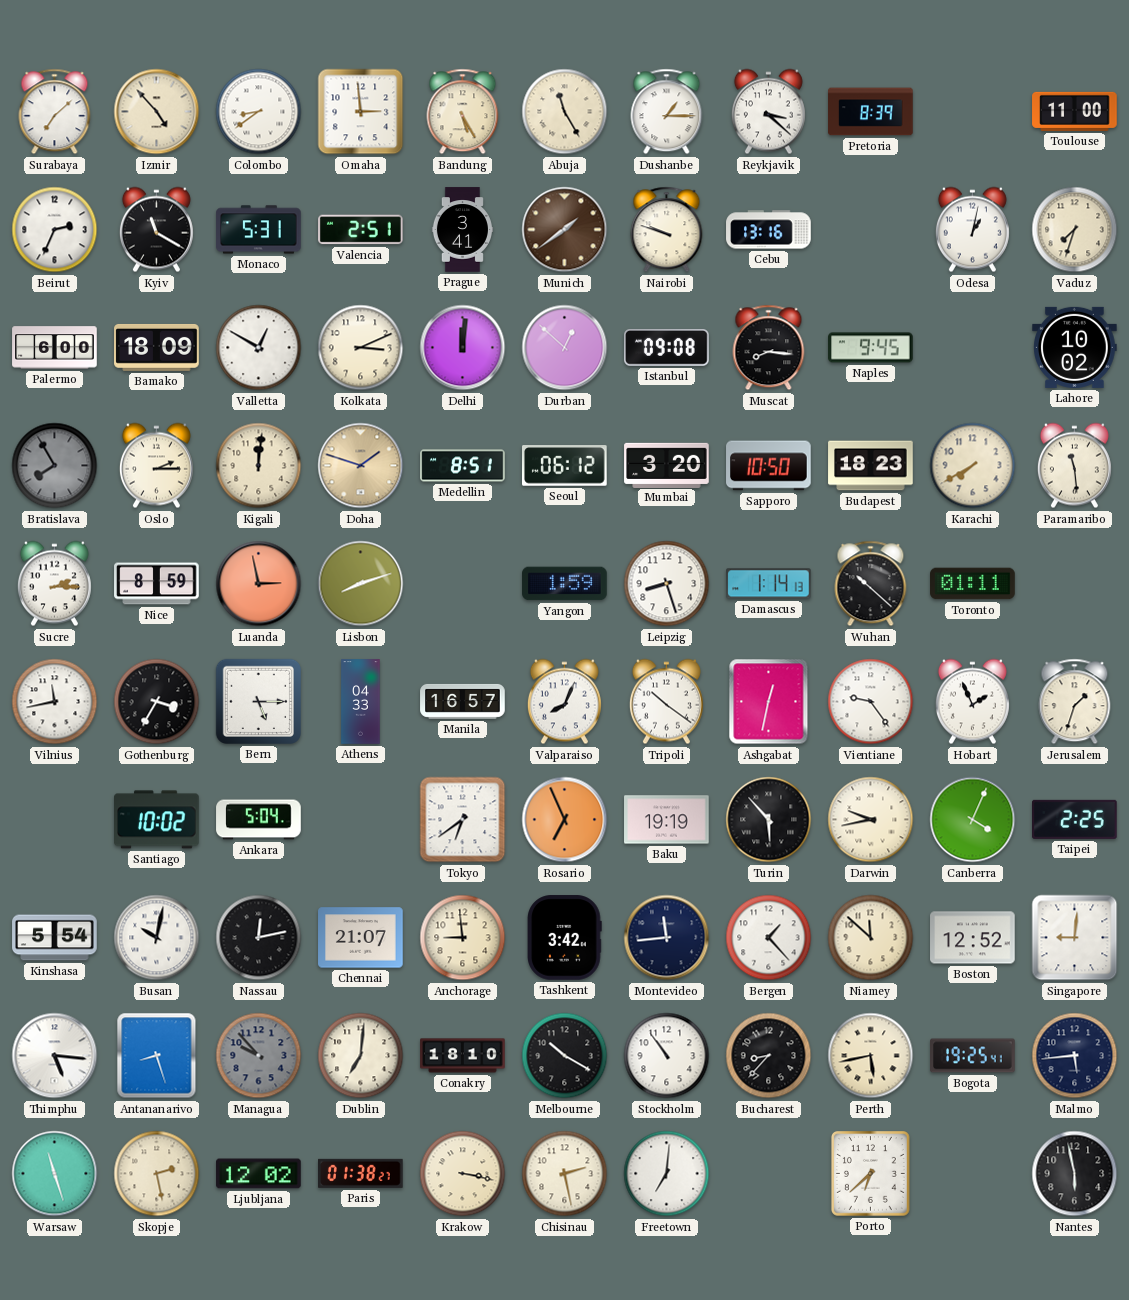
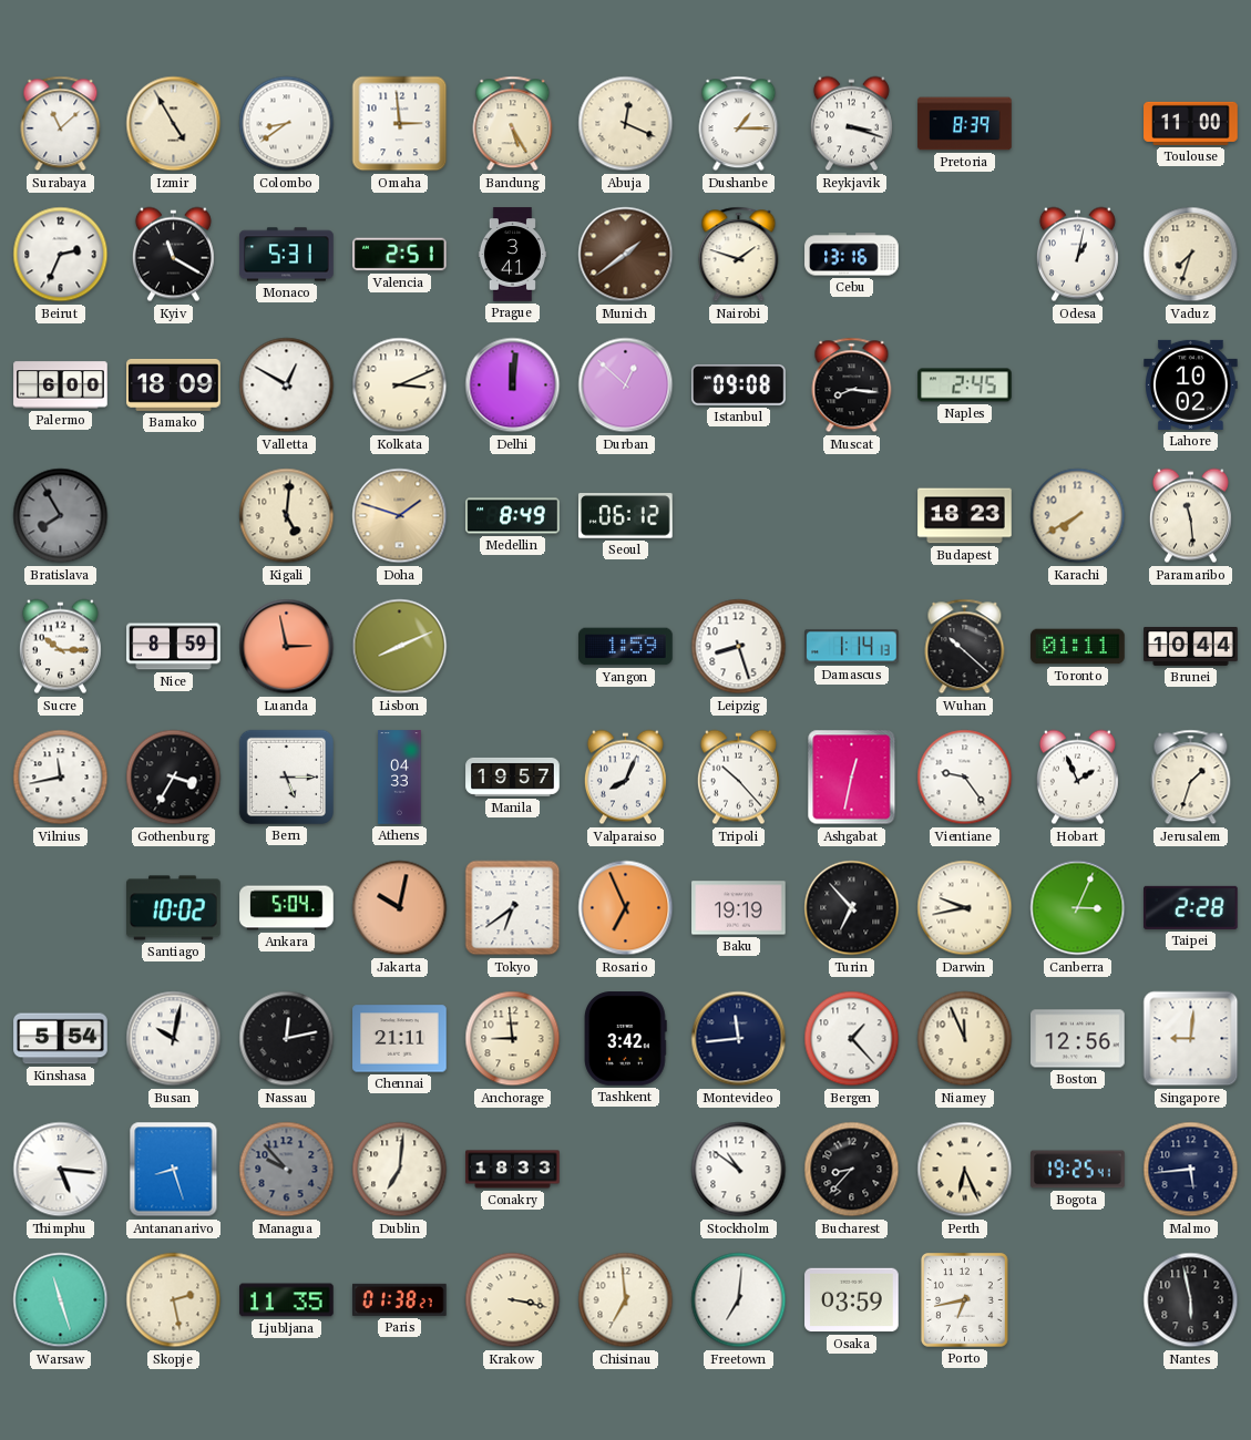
Surabaya: 7:08 -> 11:08
Izmir: 4:53 -> 4:55
Abuja: 11:25 -> 12:19
Reykjavik: 3:22 -> 3:18
Nairobi: 9:48 -> 1:48
Naples: 9:45 -> 2:45
Oslo: 2:15 -> none
Kigali: 12:01 -> 5:01
Medellin: 8:51 -> 8:49
Mumbai: 3:20 -> none
Sapporo: 10:50 -> none
Sucre: 2:15 -> 10:15
Lisbon: 8:12 -> 8:11
Brunei: none -> 10:44
Manila: 16:57 -> 19:57
Tripoli: 10:21 -> 10:23
Jakarta: none -> 10:02
Turin: 5:53 -> 6:53
Canberra: 4:04 -> 3:04
Taipei: 2:25 -> 2:28
Chennai: 21:07 -> 21:11
Niamey: 11:52 -> 11:56
Boston: 12:52 -> 12:56
Conakry: 18:10 -> 18:33
Melbourne: 10:20 -> none
Stockholm: 10:54 -> 10:51
Perth: 5:43 -> 6:26
Ljubljana: 12:02 -> 11:35
Chisinau: 2:28 -> 6:59
Osaka: none -> 03:59
Porto: 6:38 -> 6:43
